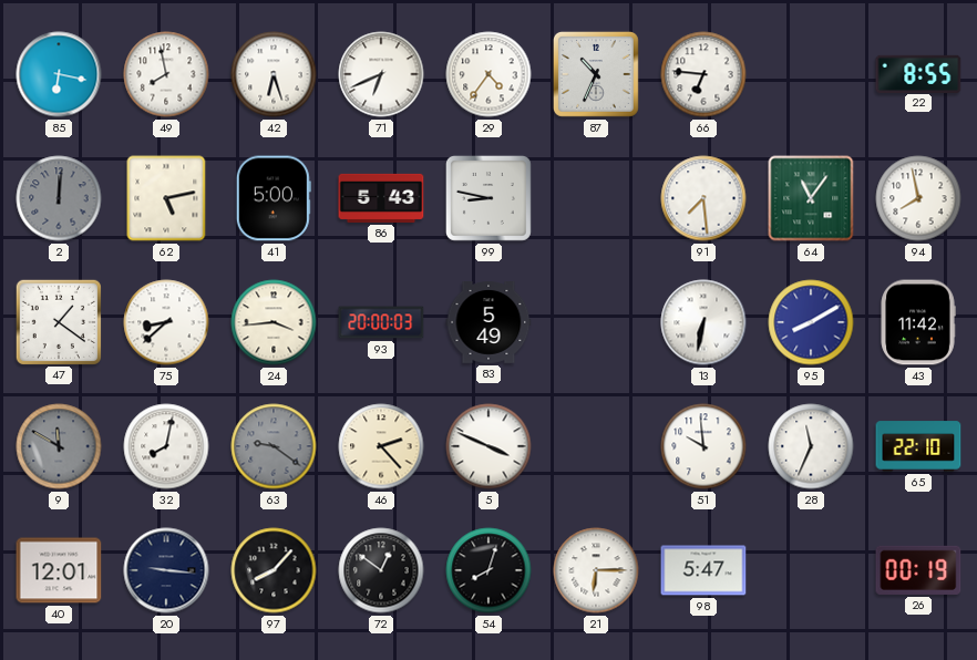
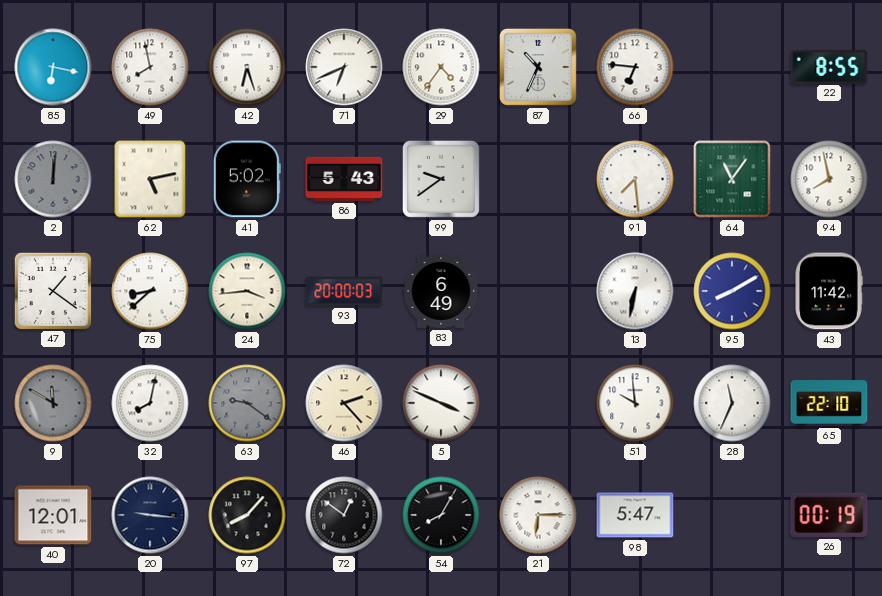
41: 5:00 -> 5:02
99: 8:47 -> 9:39
83: 5:49 -> 6:49
54: 8:03 -> 8:05
